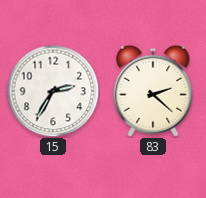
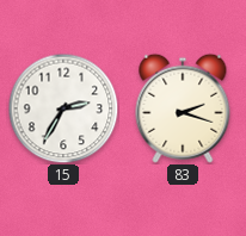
83: 2:22 -> 2:18
